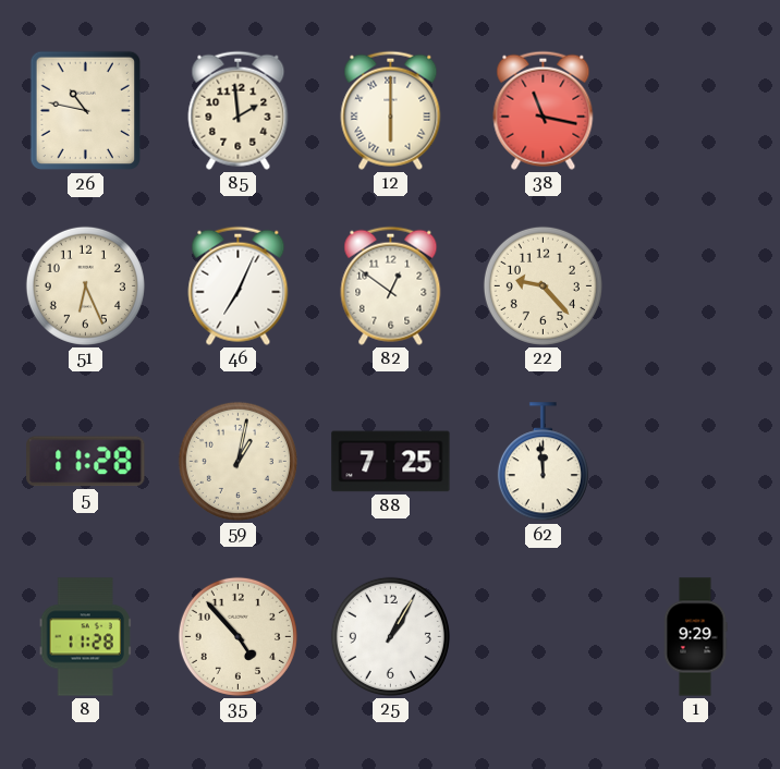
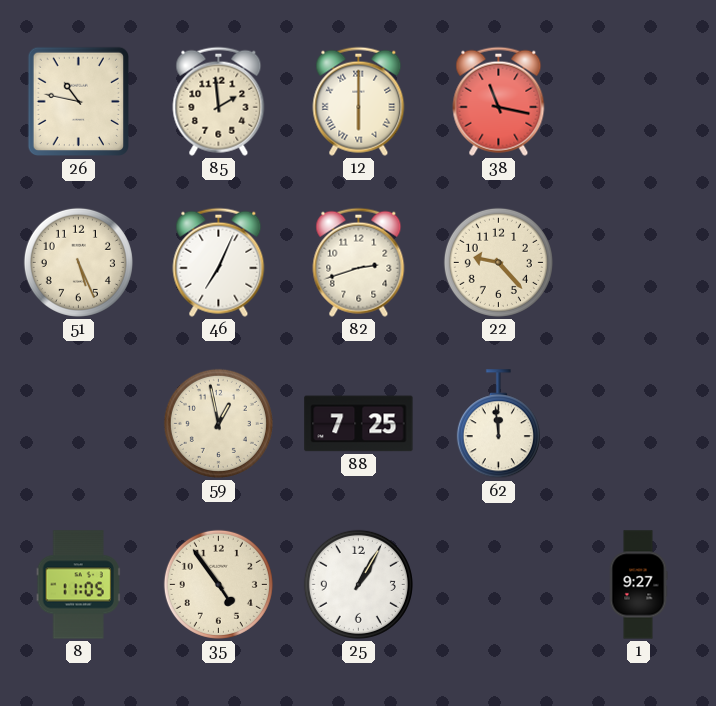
51: 6:26 -> 5:26
82: 12:51 -> 2:42
5: 11:28 -> none
59: 1:02 -> 12:58
8: 11:28 -> 11:05
35: 4:53 -> 4:54
1: 9:29 -> 9:27
